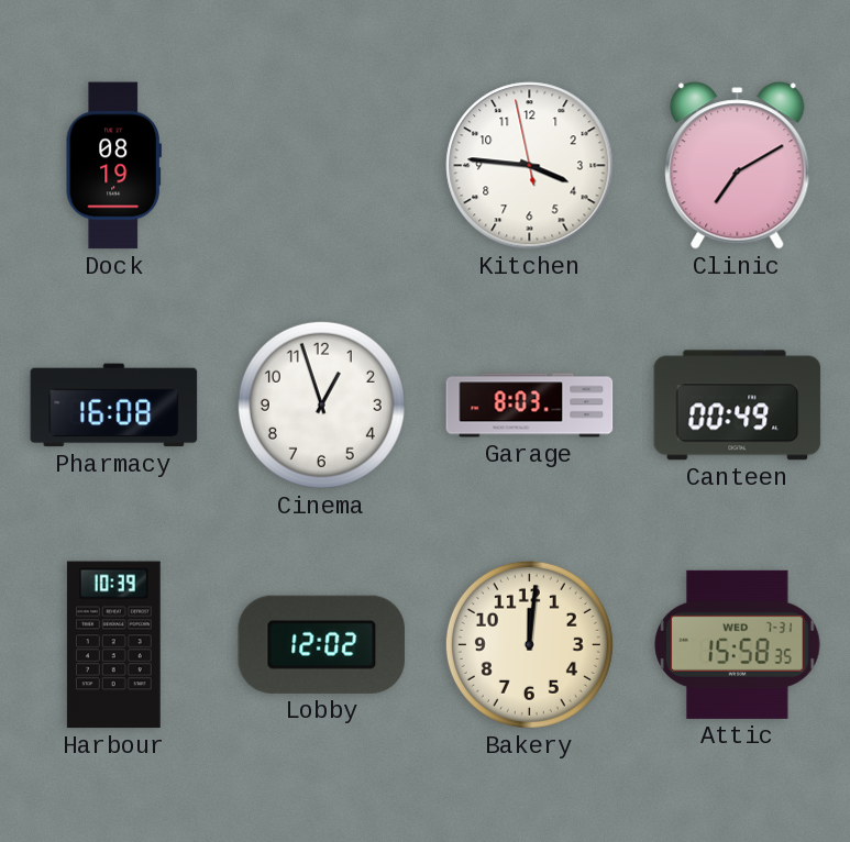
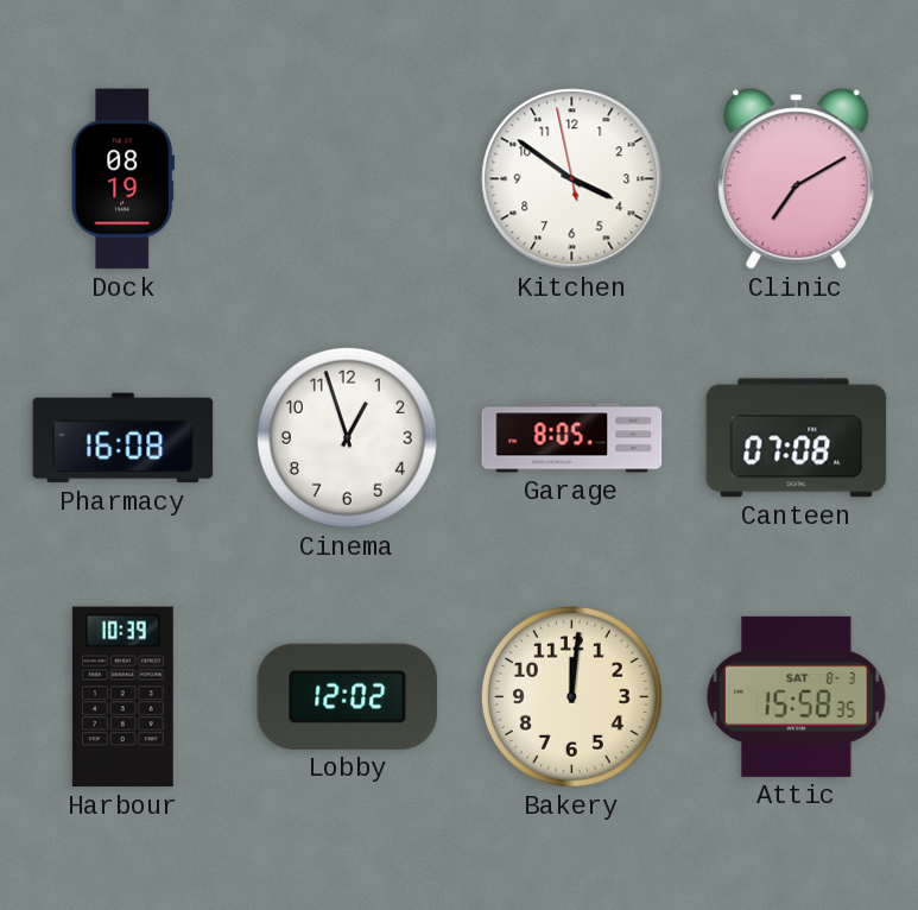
Kitchen: 3:45 -> 3:50
Garage: 8:03 -> 8:05
Canteen: 00:49 -> 07:08
Attic date: WED 7-31 -> SAT 8-3
